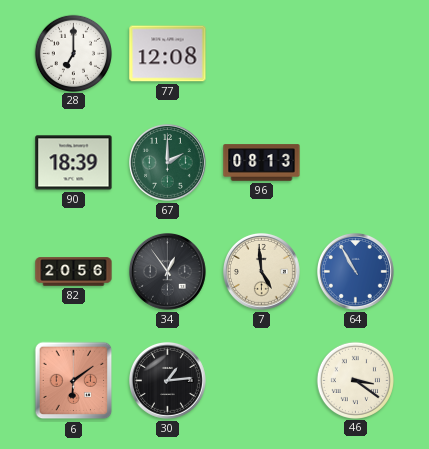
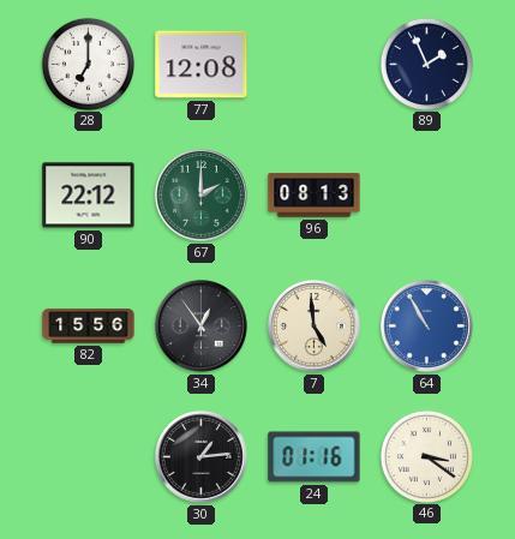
89: none -> 1:56
90: 18:39 -> 22:12
82: 20:56 -> 15:56
6: 6:09 -> none
24: none -> 01:16
